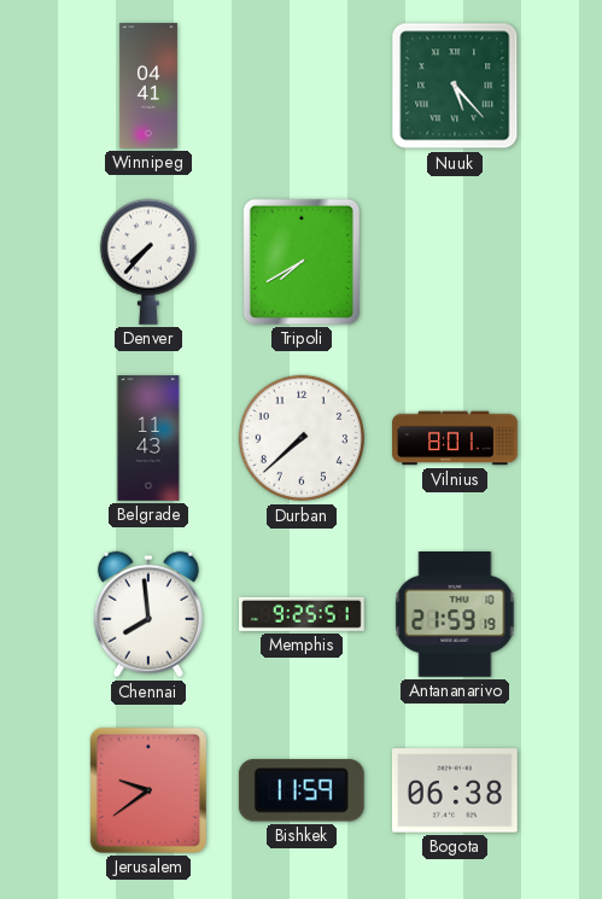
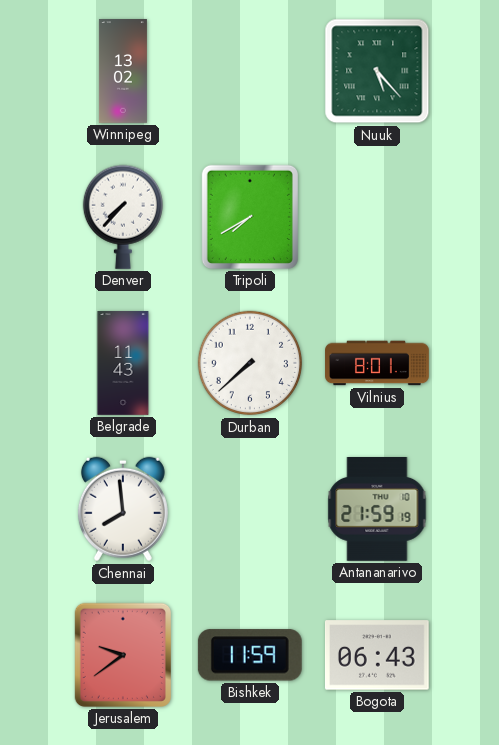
Winnipeg: 04:41 -> 13:02
Memphis: 9:25 -> none
Bogota: 06:38 -> 06:43
